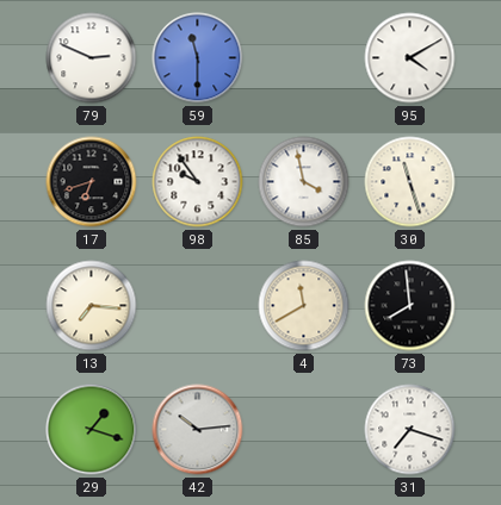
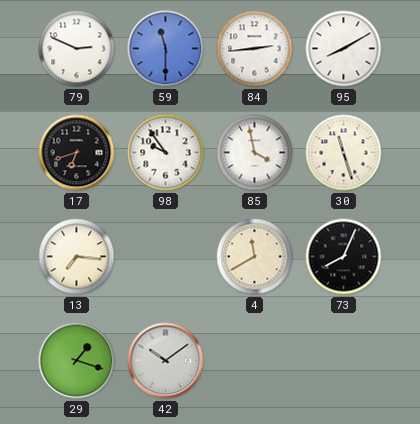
84: none -> 2:44
95: 4:10 -> 8:10
73: 7:59 -> 8:04
42: 10:14 -> 10:09
31: 7:18 -> none
